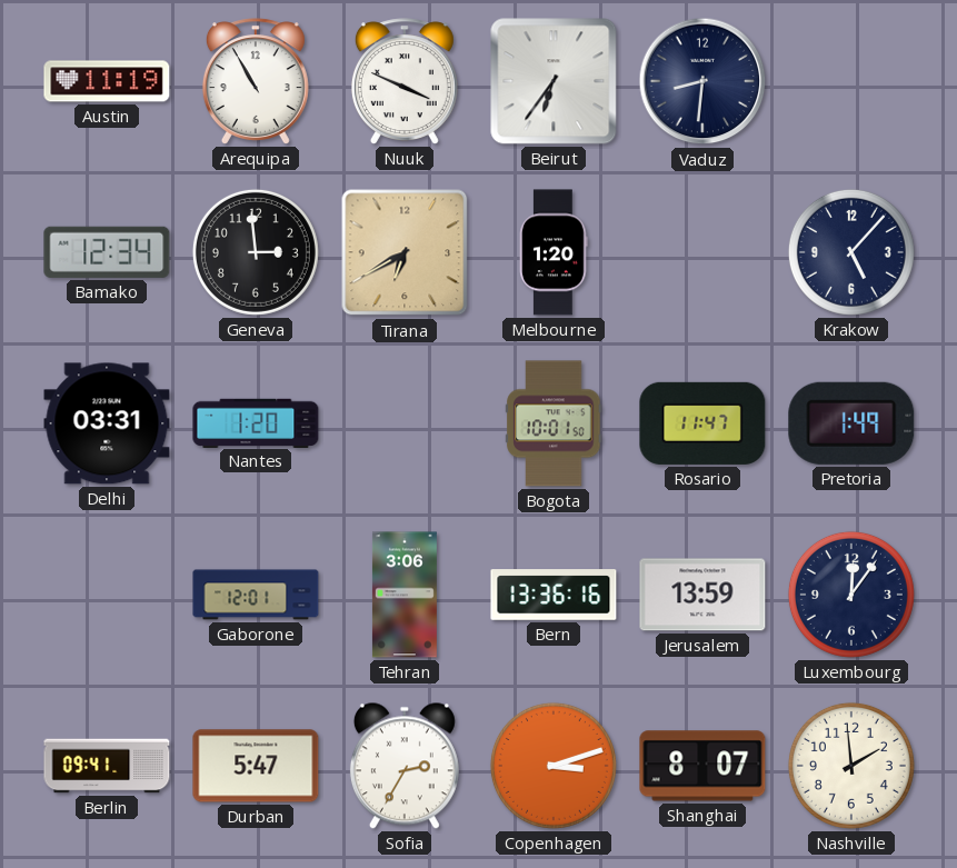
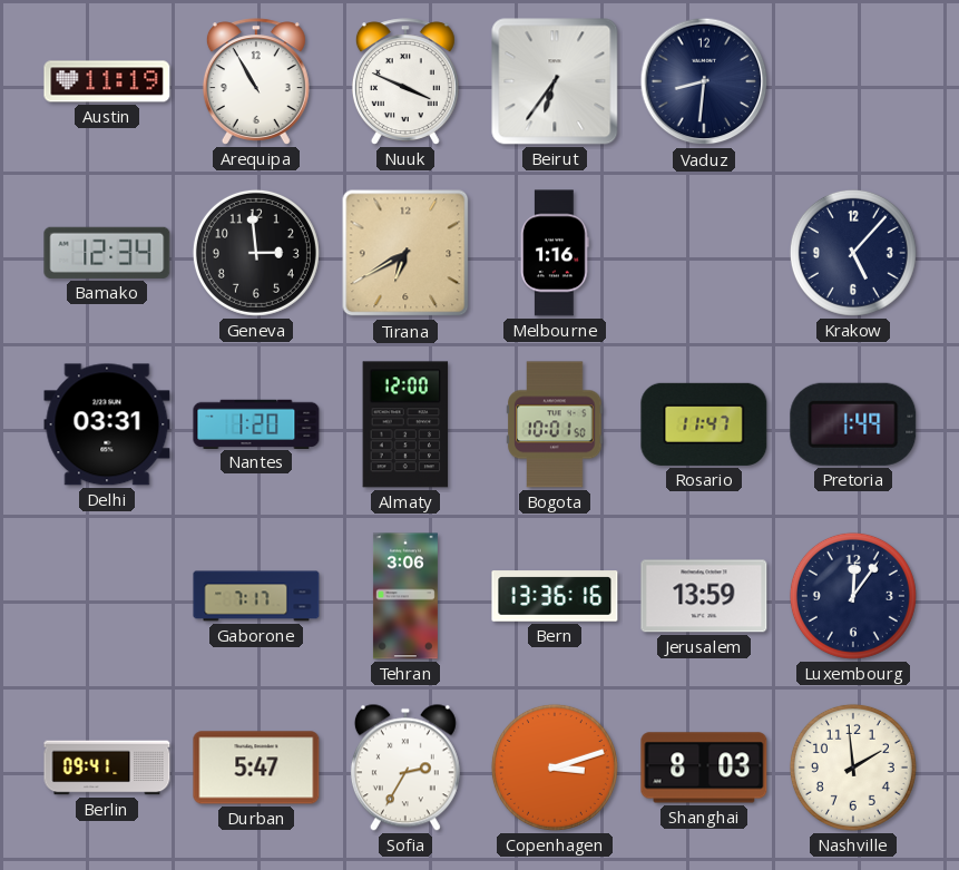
Melbourne: 1:20 -> 1:16
Almaty: none -> 12:00
Gaborone: 12:01 -> 7:17
Shanghai: 8:07 -> 8:03
